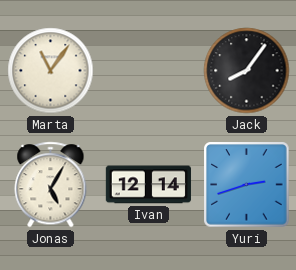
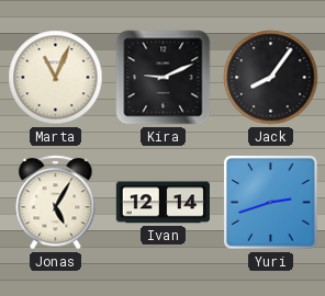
Marta: 11:06 -> 11:04
Kira: none -> 9:11
